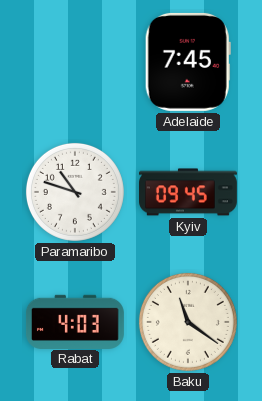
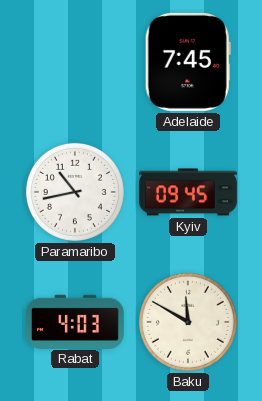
Paramaribo: 10:48 -> 10:43
Baku: 11:21 -> 11:50
